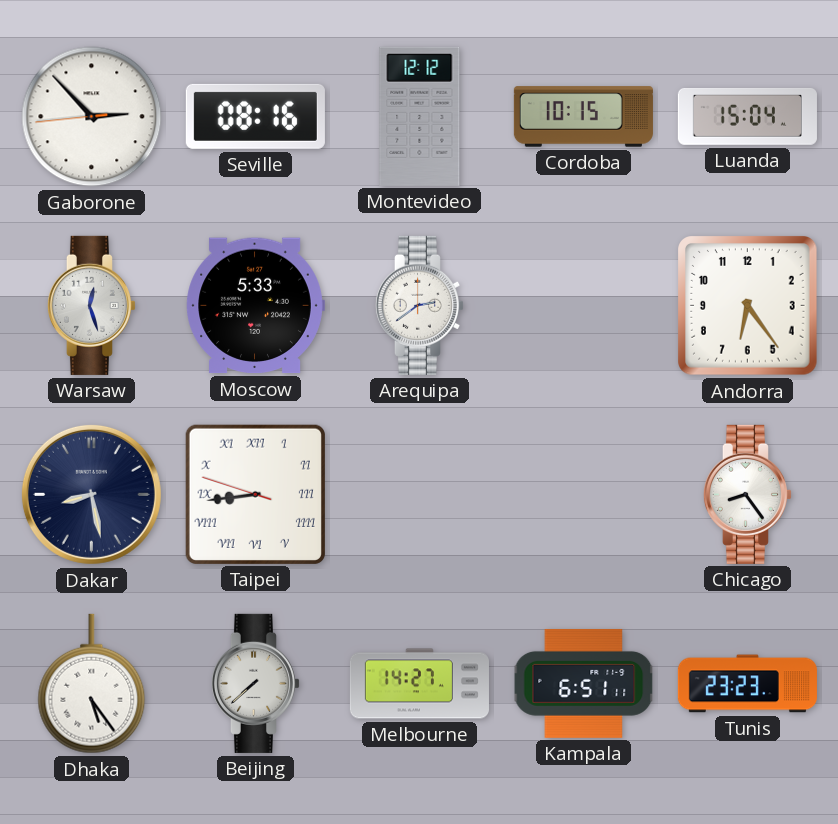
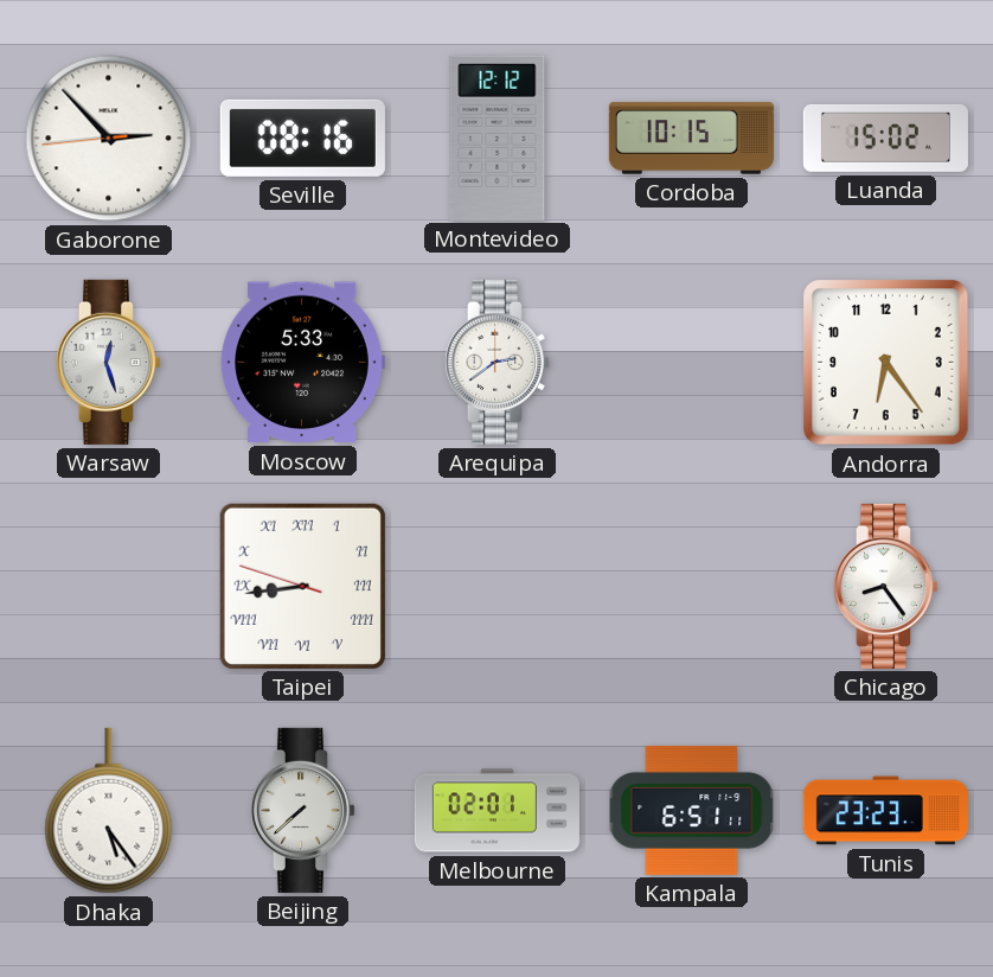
Luanda: 15:04 -> 15:02
Dakar: 8:28 -> none
Melbourne: 14:27 -> 02:01
